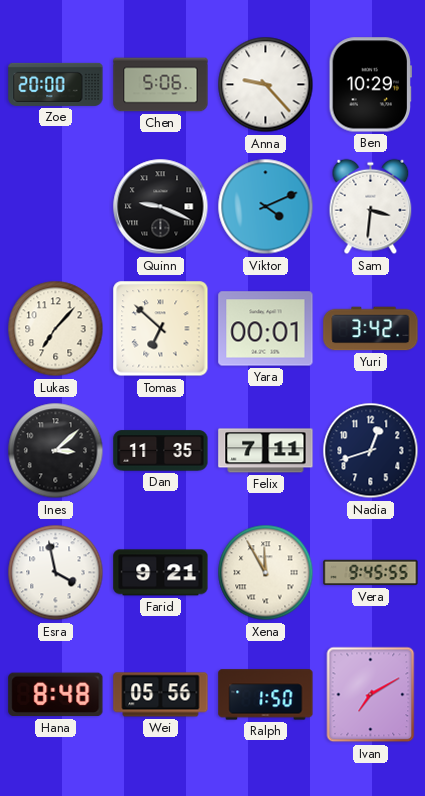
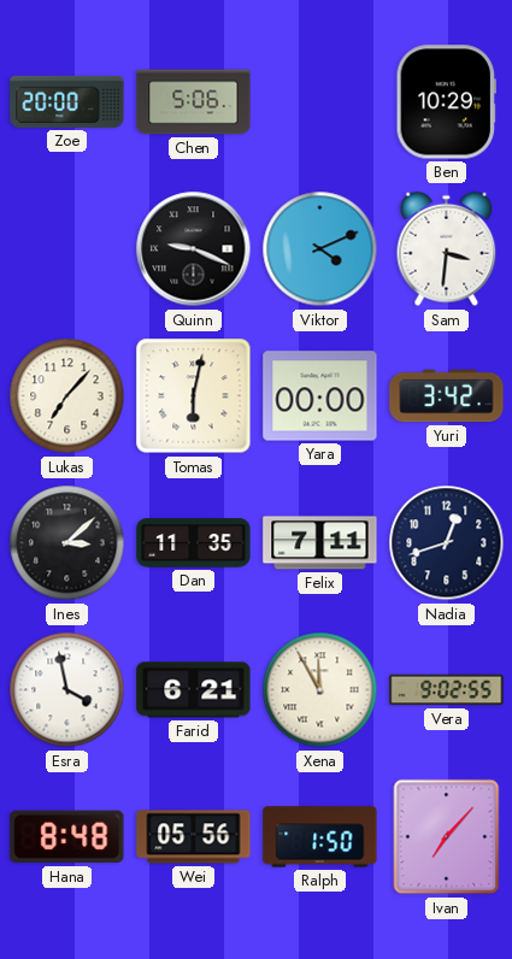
Anna: 9:23 -> none
Tomas: 6:52 -> 6:02
Yara: 00:01 -> 00:00
Farid: 9:21 -> 6:21
Vera: 9:45 -> 9:02
Ivan: 7:10 -> 7:07
